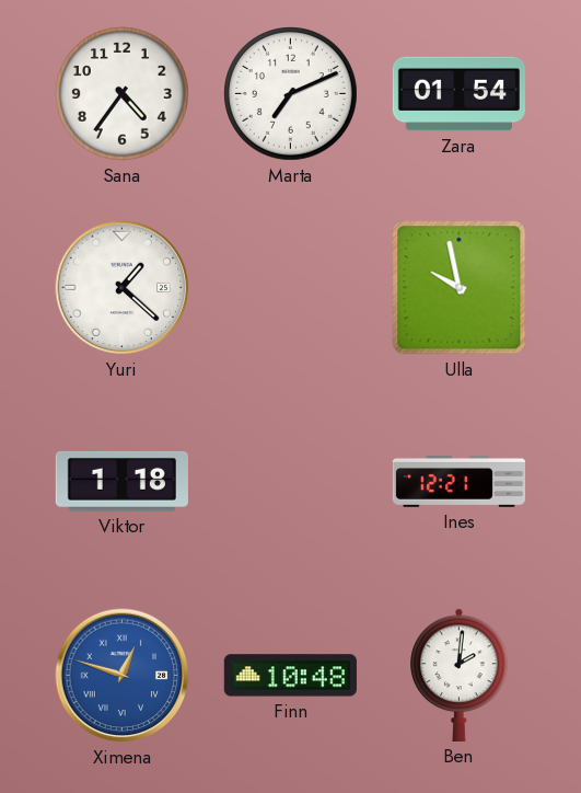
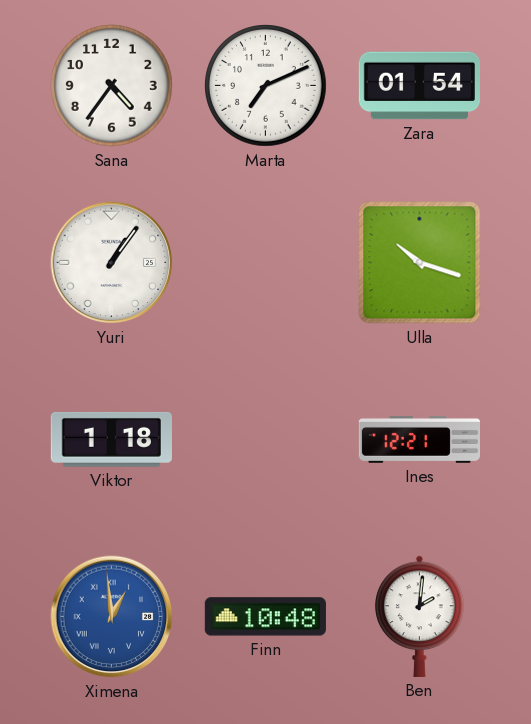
Yuri: 1:22 -> 1:06
Ulla: 9:58 -> 10:18
Ximena: 12:48 -> 12:59
